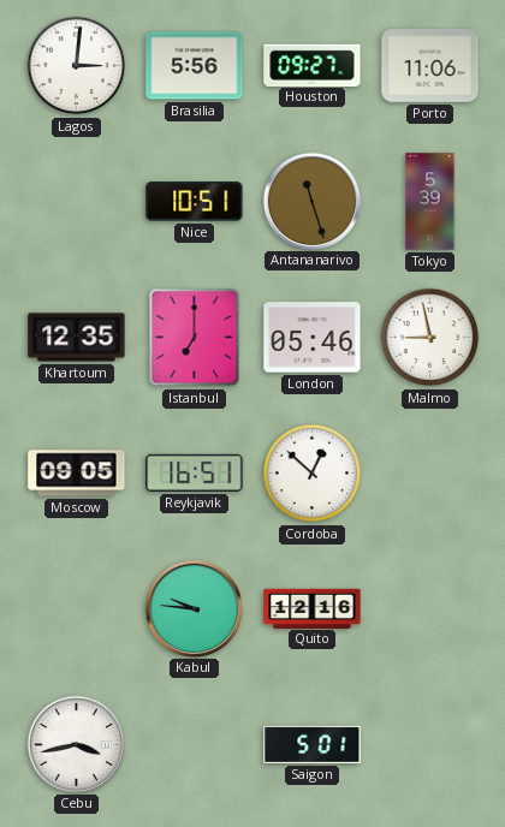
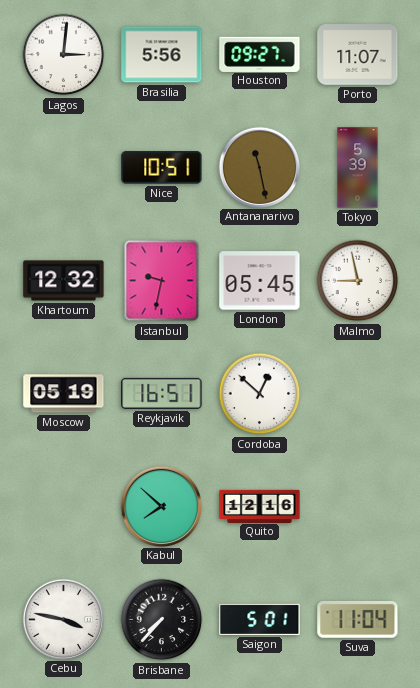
Porto: 11:06 -> 11:07
Antananarivo: 11:27 -> 11:28
Khartoum: 12:35 -> 12:32
Istanbul: 7:00 -> 9:32
London: 05:46 -> 05:45
Moscow: 09:05 -> 05:19
Kabul: 9:46 -> 7:52
Cebu: 3:43 -> 3:47
Brisbane: none -> 7:37
Suva: none -> 11:04
